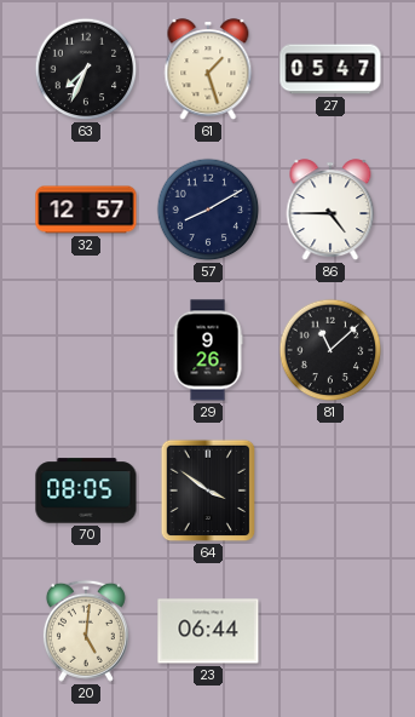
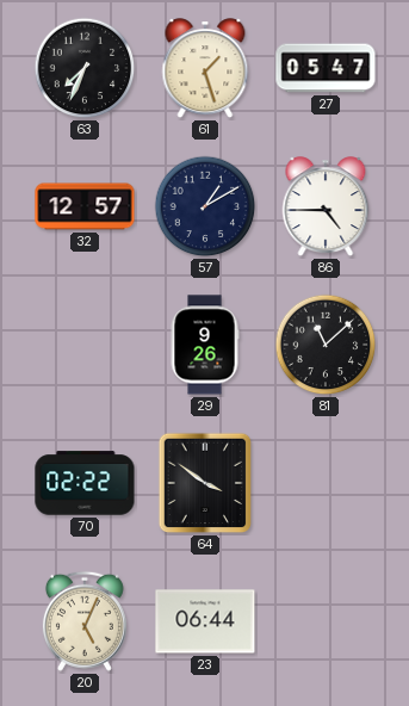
57: 8:10 -> 1:10
70: 08:05 -> 02:22
20: 5:01 -> 5:04
